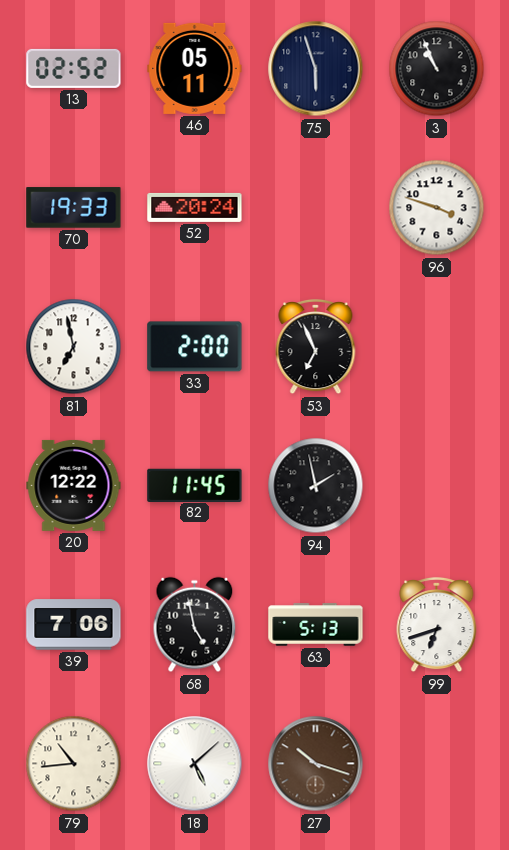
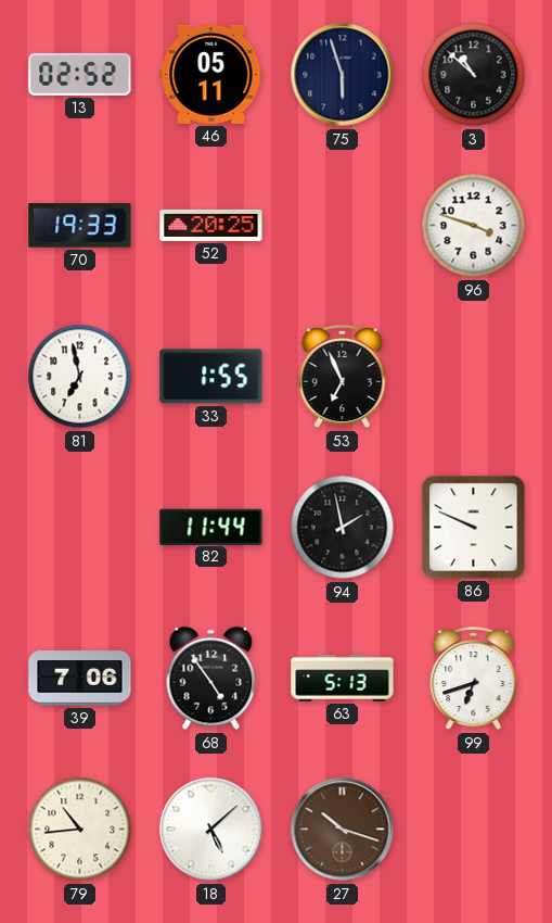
3: 10:56 -> 10:52
52: 20:24 -> 20:25
33: 2:00 -> 1:55
20: 12:22 -> none
82: 11:45 -> 11:44
86: none -> 9:49
68: 4:58 -> 4:54
